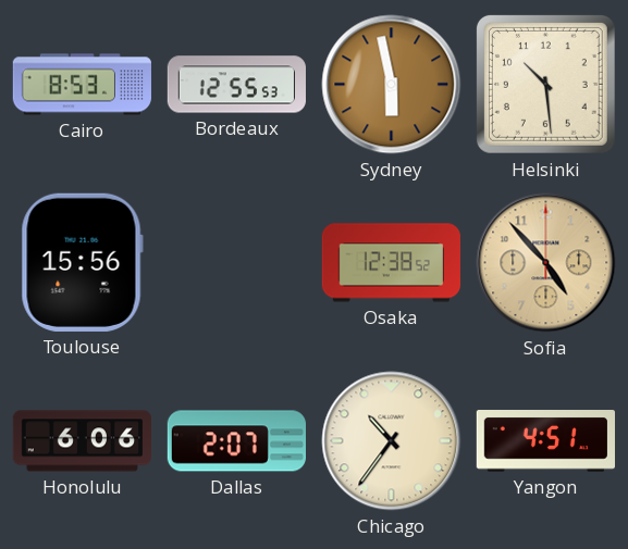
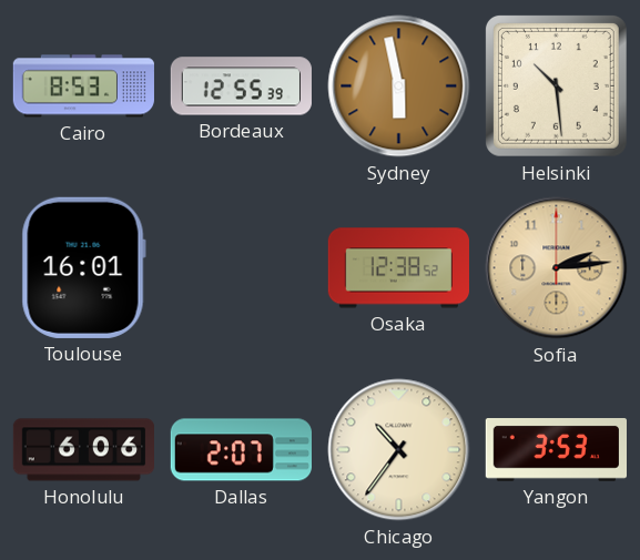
Bordeaux: 12:55:53 -> 12:55:39
Toulouse: 15:56 -> 16:01
Sofia: 4:53 -> 2:14
Yangon: 4:51 -> 3:53
